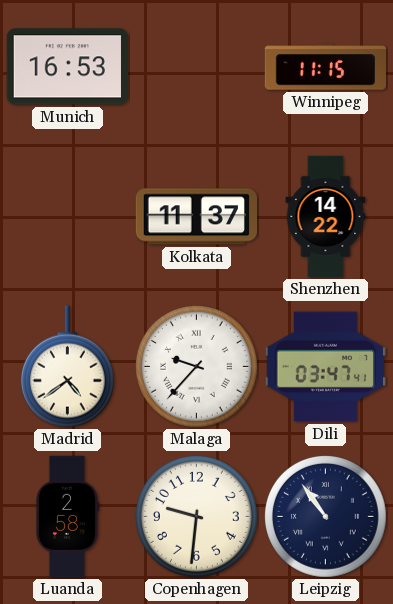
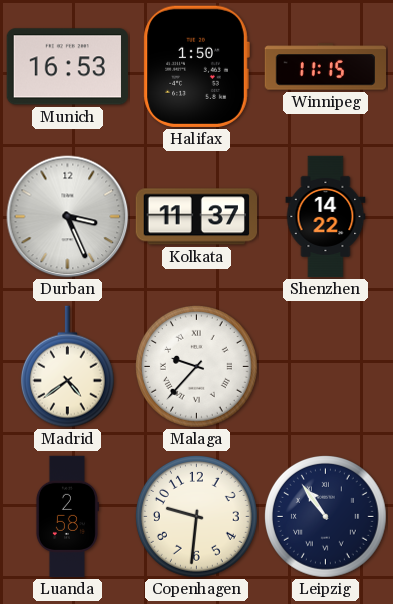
Halifax: none -> 1:50
Durban: none -> 3:26
Dili: 03:47 -> none
